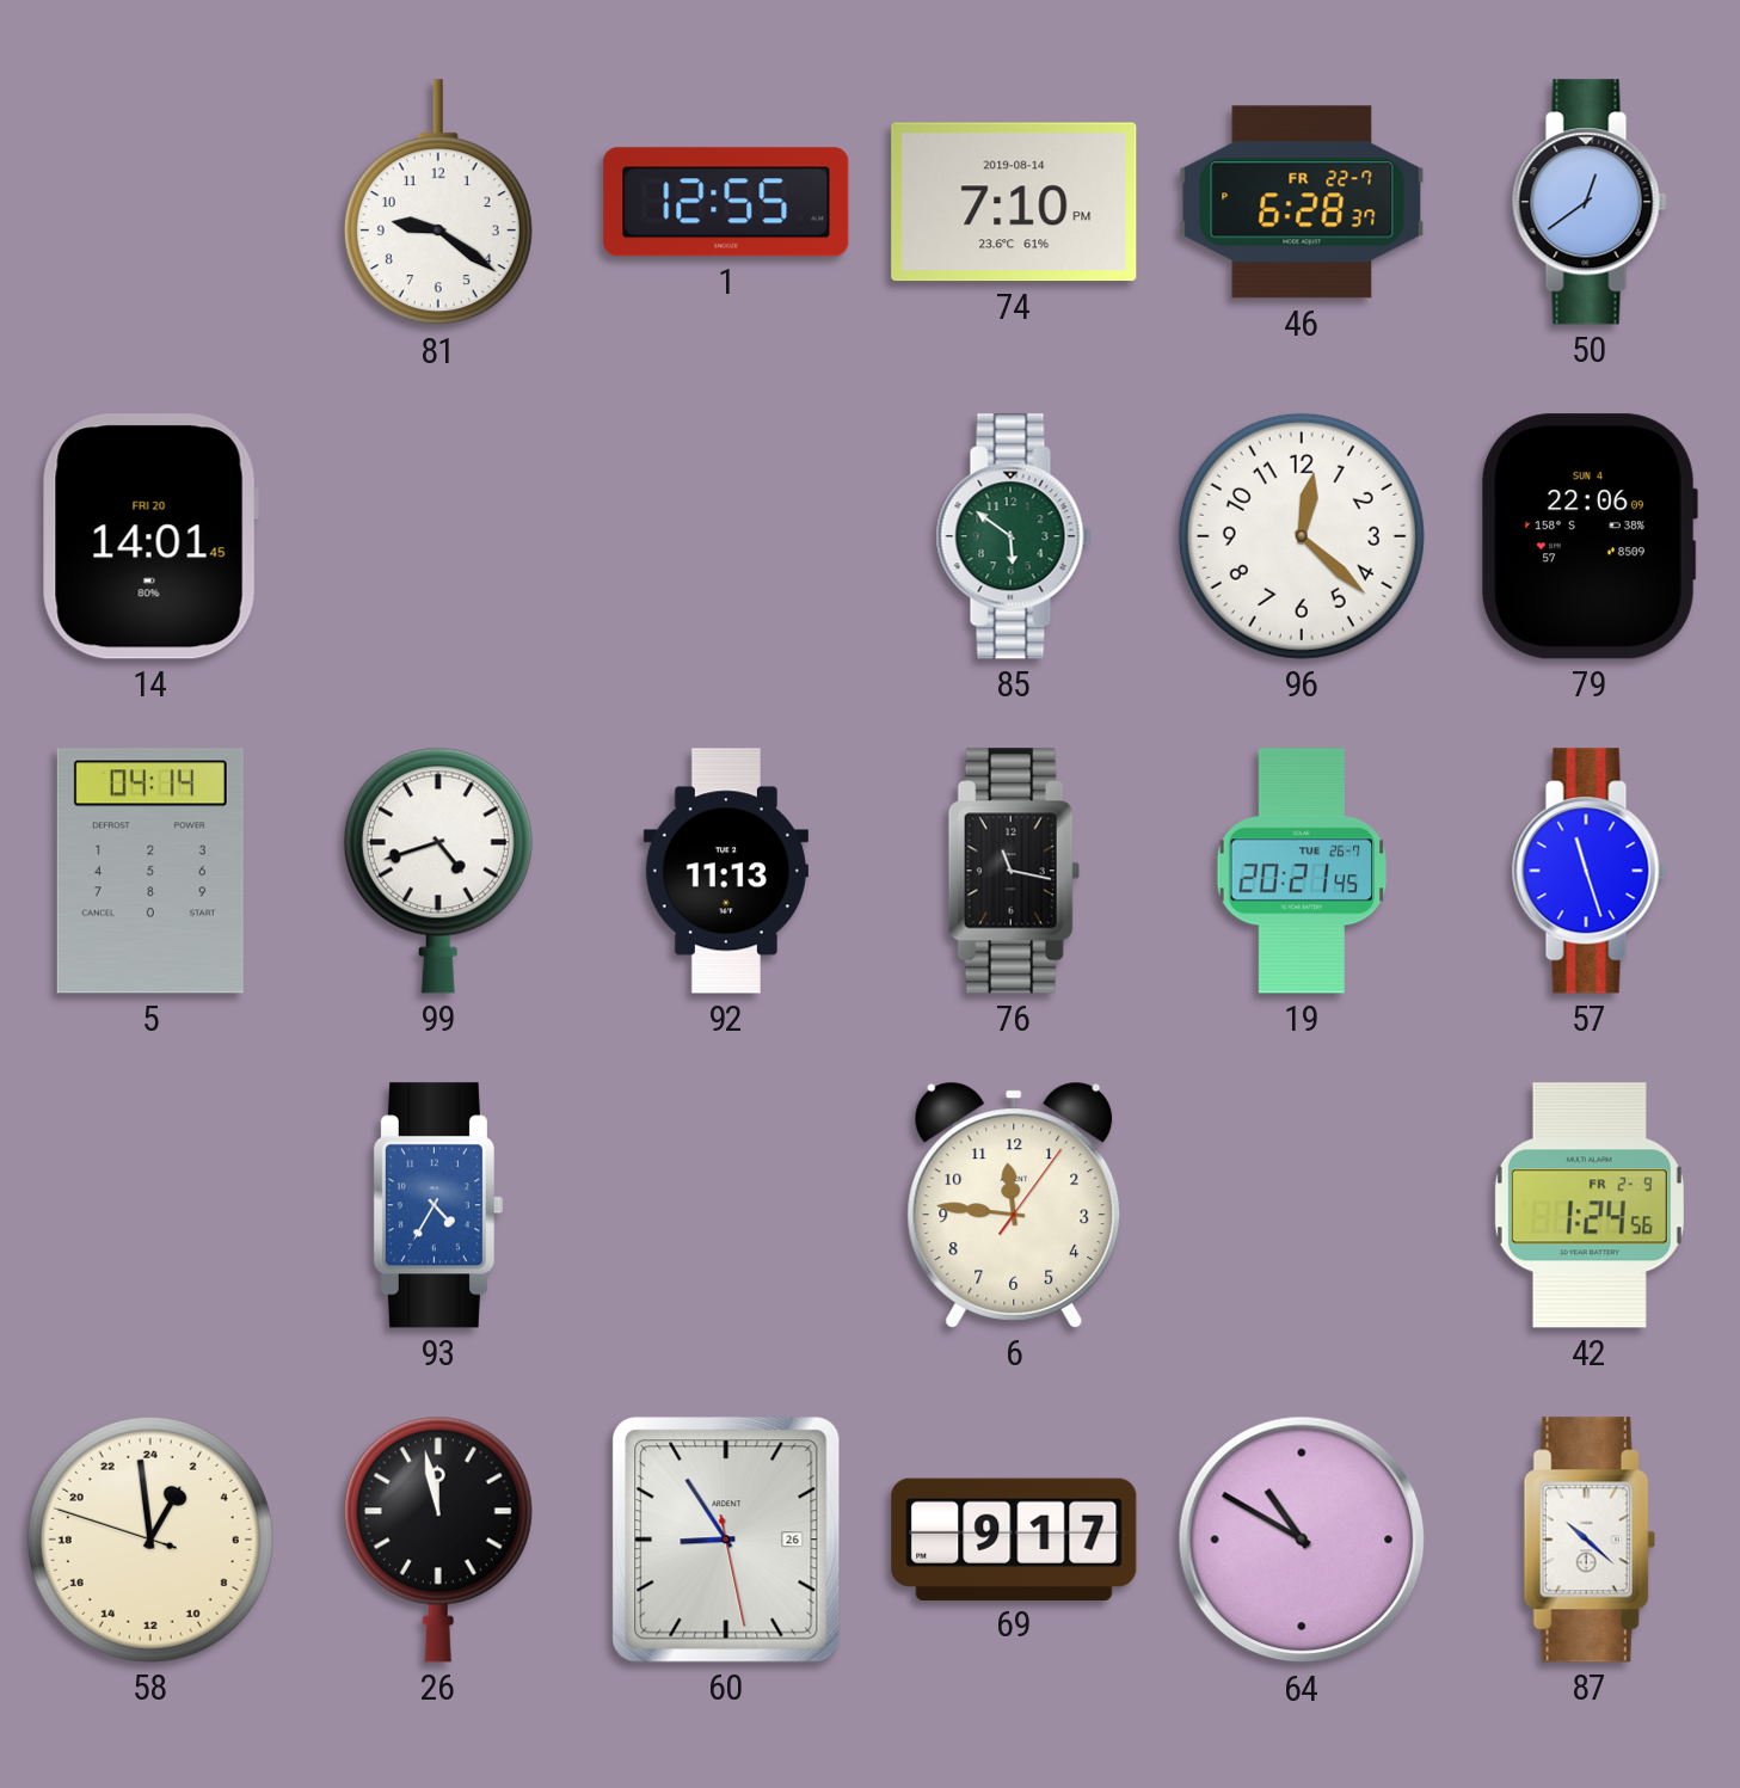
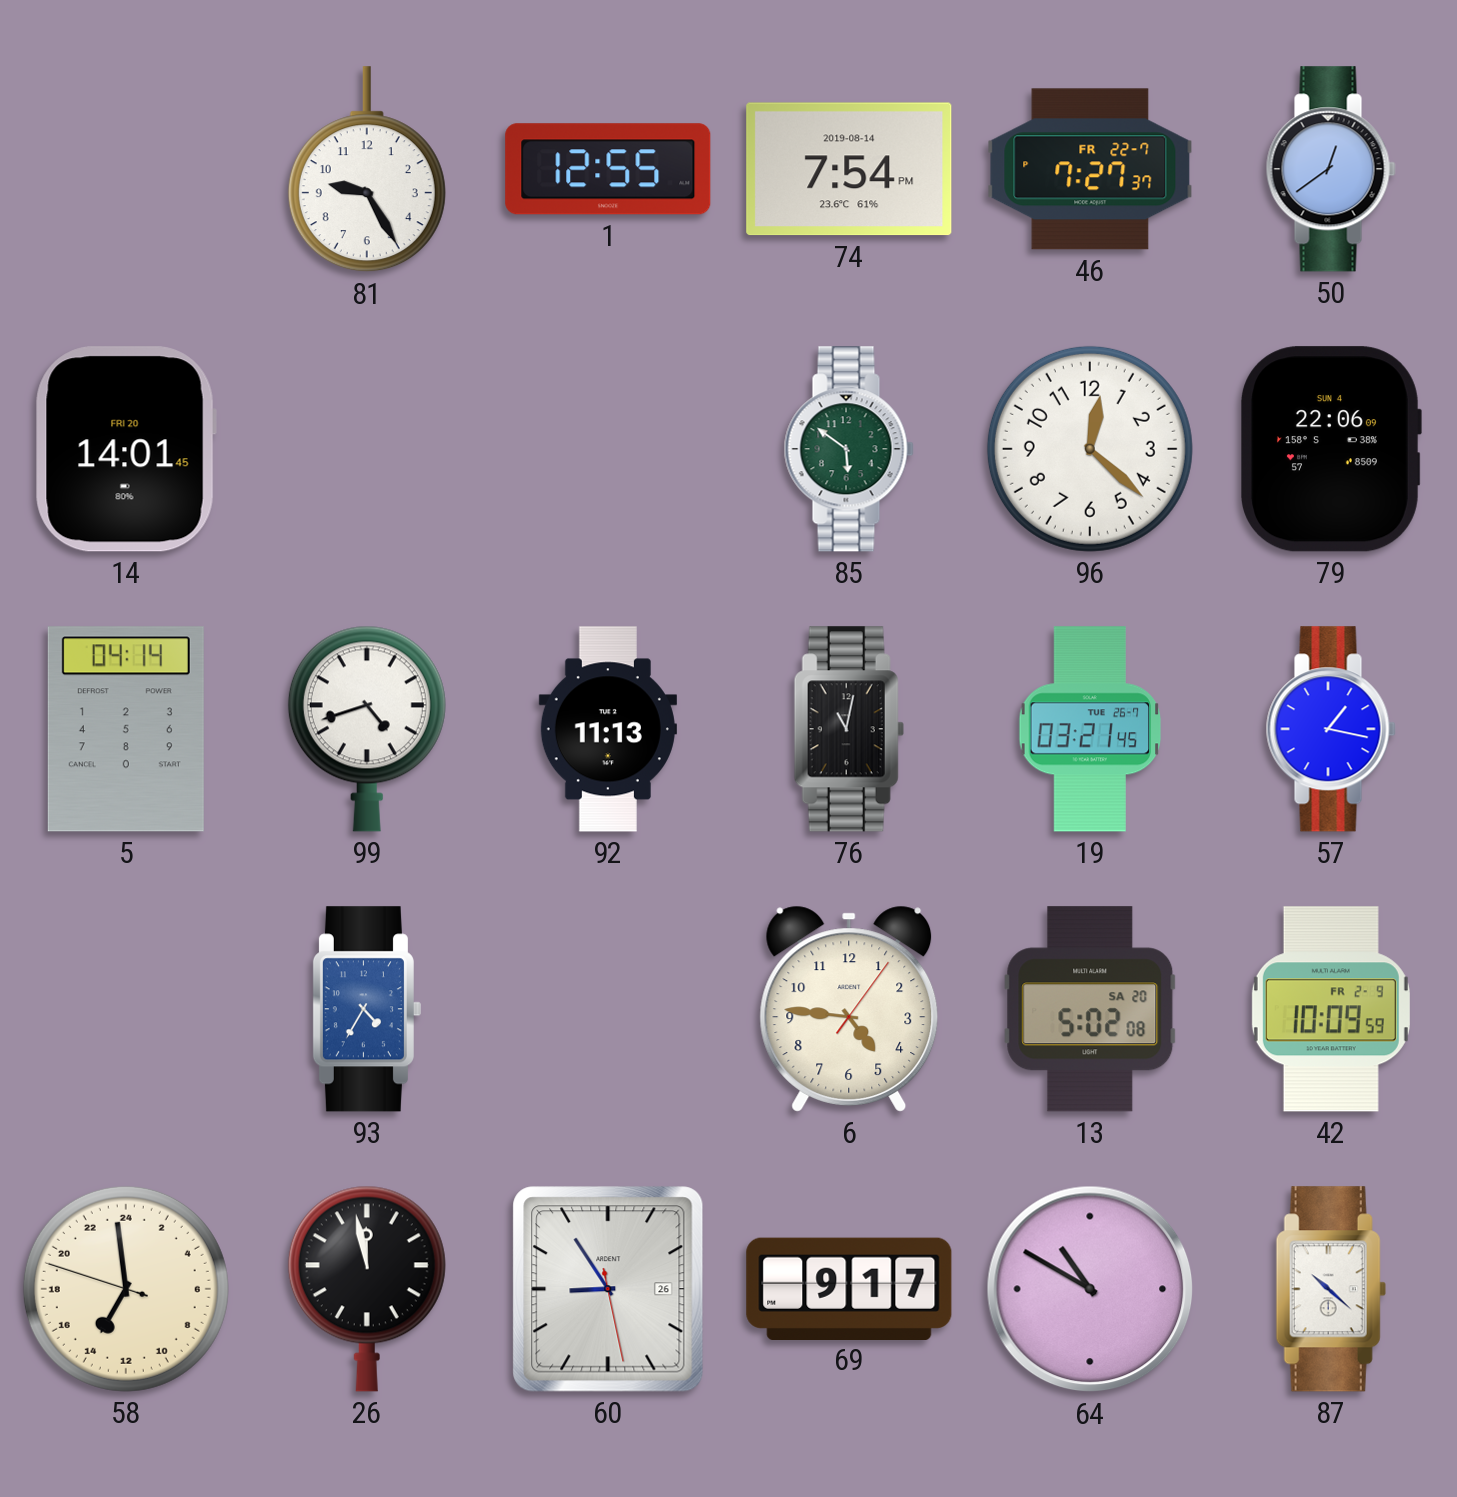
81: 9:21 -> 9:25
74: 7:10 -> 7:54
46: 6:28 -> 7:27
76: 11:17 -> 11:02
19: 20:21 -> 03:21
57: 11:27 -> 1:17
6: 11:46 -> 4:46
13: none -> 5:02
42: 1:24 -> 10:09
58: 1:58 -> 13:58
